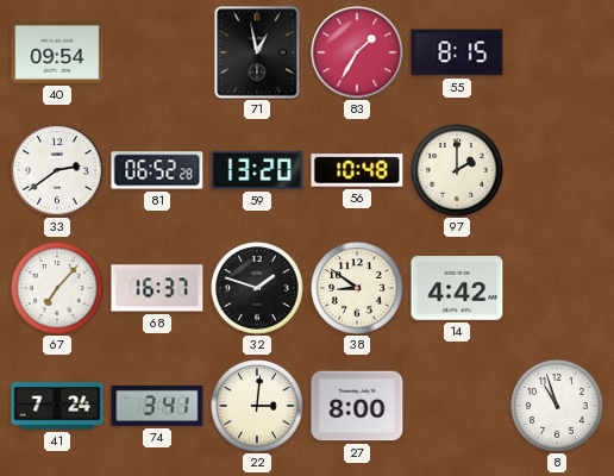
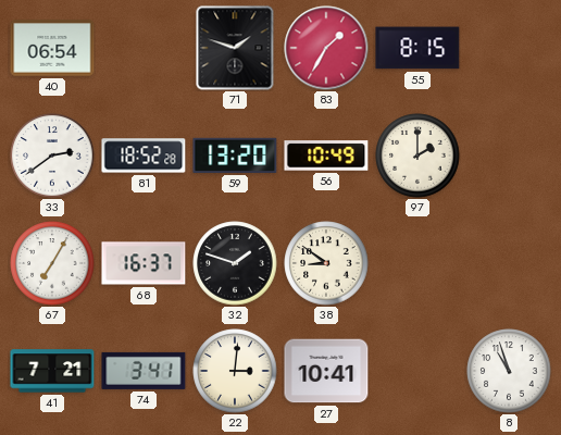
40: 09:54 -> 06:54
71: 12:58 -> 1:48
81: 06:52 -> 18:52
56: 10:48 -> 10:49
67: 7:07 -> 7:05
14: 4:42 -> none
41: 7:24 -> 7:21
27: 8:00 -> 10:41
